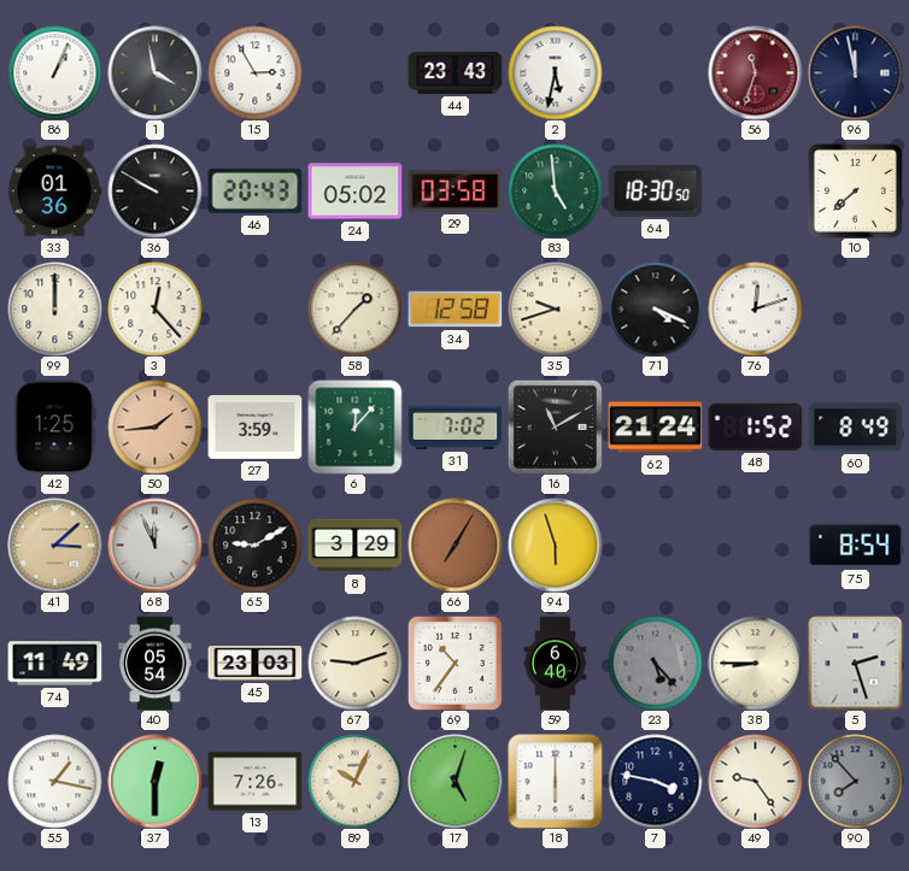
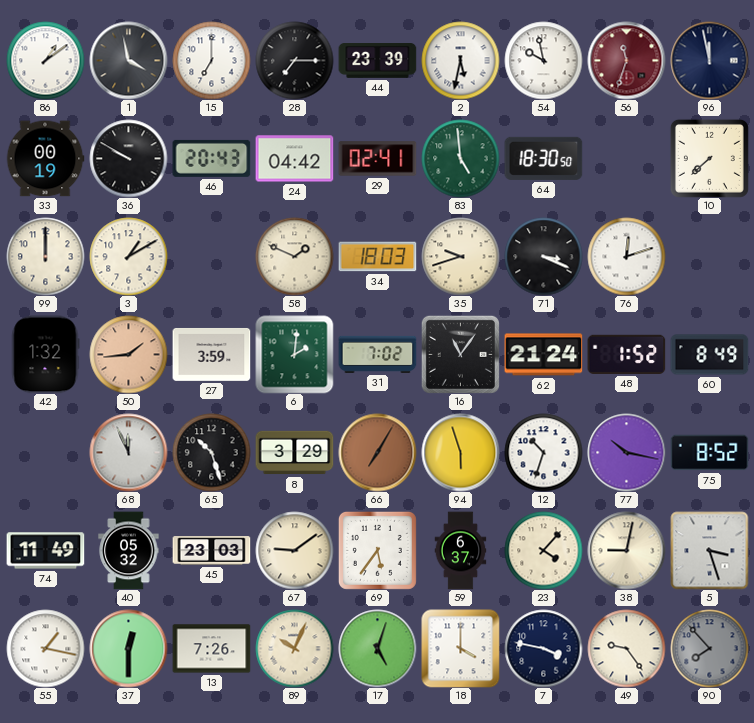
86: 1:04 -> 1:09
15: 2:55 -> 7:00
28: none -> 7:15
44: 23:43 -> 23:39
54: none -> 9:58
33: 01:36 -> 00:19
24: 05:02 -> 04:42
29: 03:58 -> 02:41
3: 12:23 -> 1:10
58: 1:37 -> 1:49
34: 12:58 -> 18:03
71: 4:19 -> 3:19
42: 1:25 -> 1:32
6: 12:07 -> 2:01
16: 11:10 -> 11:06
41: 3:08 -> none
65: 9:10 -> 10:27
12: none -> 10:33
77: none -> 10:17
75: 8:54 -> 8:52
40: 05:54 -> 05:32
67: 9:12 -> 9:09
69: 10:36 -> 5:36
59: 6:40 -> 6:37
23: 5:23 -> 4:07
23 dial: grey -> cream
38: 8:45 -> 9:02
5: 2:27 -> 3:27
18: 6:00 -> 4:00
